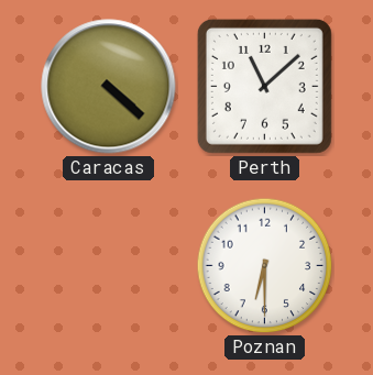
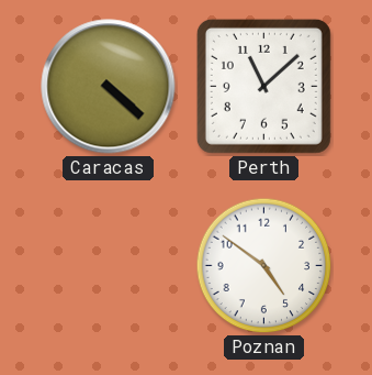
Poznan: 6:30 -> 4:51
